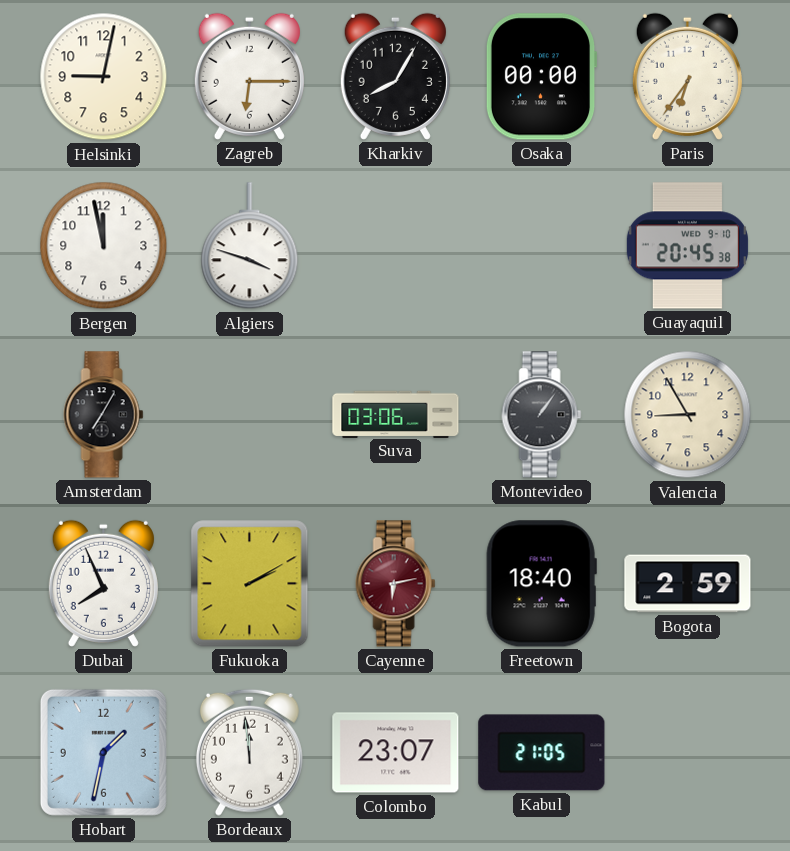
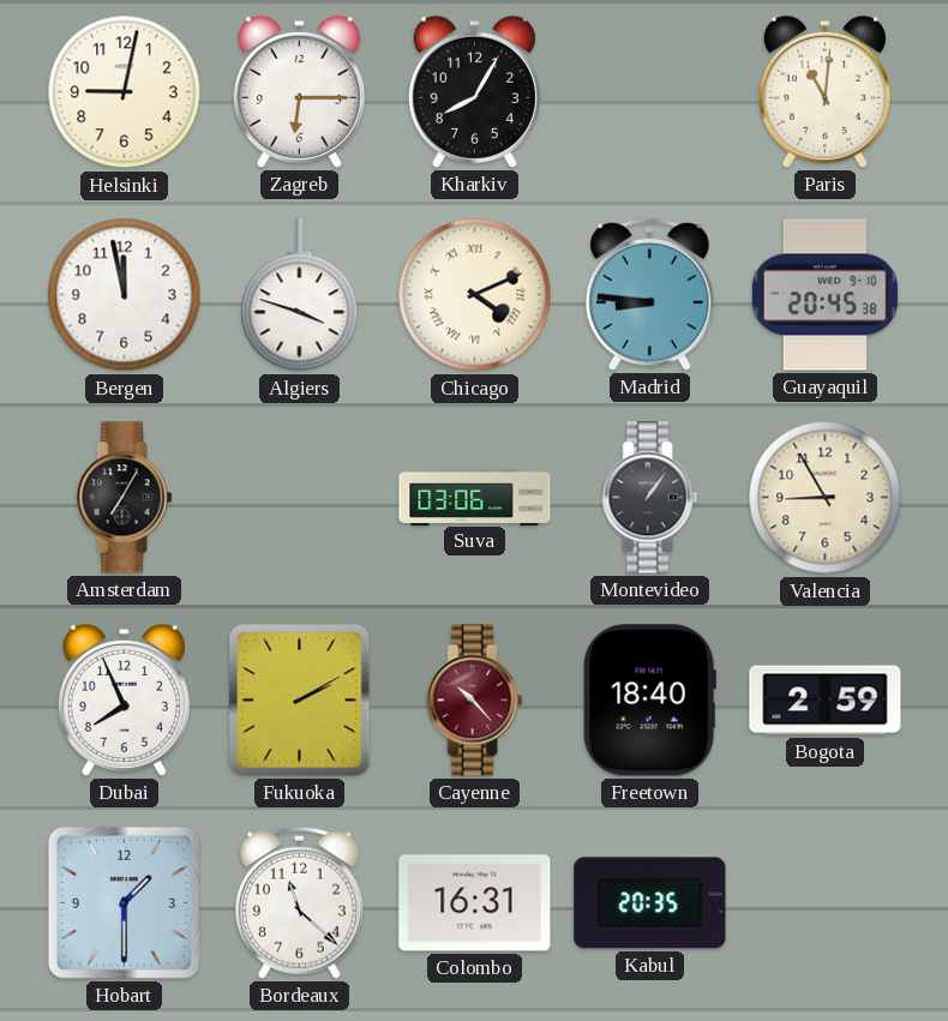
Osaka: 00:00 -> none
Paris: 6:36 -> 11:01
Chicago: none -> 4:11
Madrid: none -> 8:46
Cayenne: 6:13 -> 10:23
Hobart: 1:32 -> 1:30
Bordeaux: 11:59 -> 11:22
Colombo: 23:07 -> 16:31
Kabul: 21:05 -> 20:35
